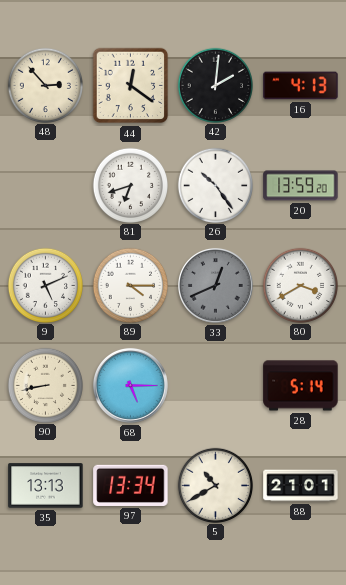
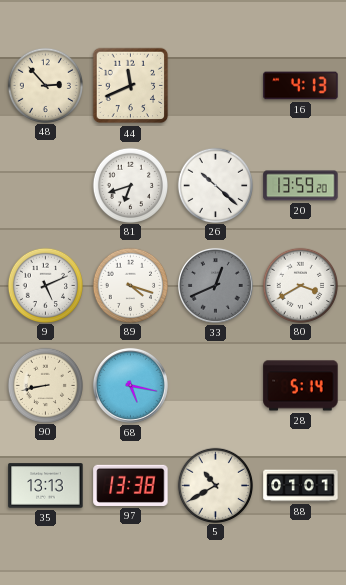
44: 12:21 -> 11:41
42: 2:01 -> none
26: 10:24 -> 10:22
89: 4:15 -> 4:18
68: 5:15 -> 5:17
97: 13:34 -> 13:38
88: 21:01 -> 01:01
